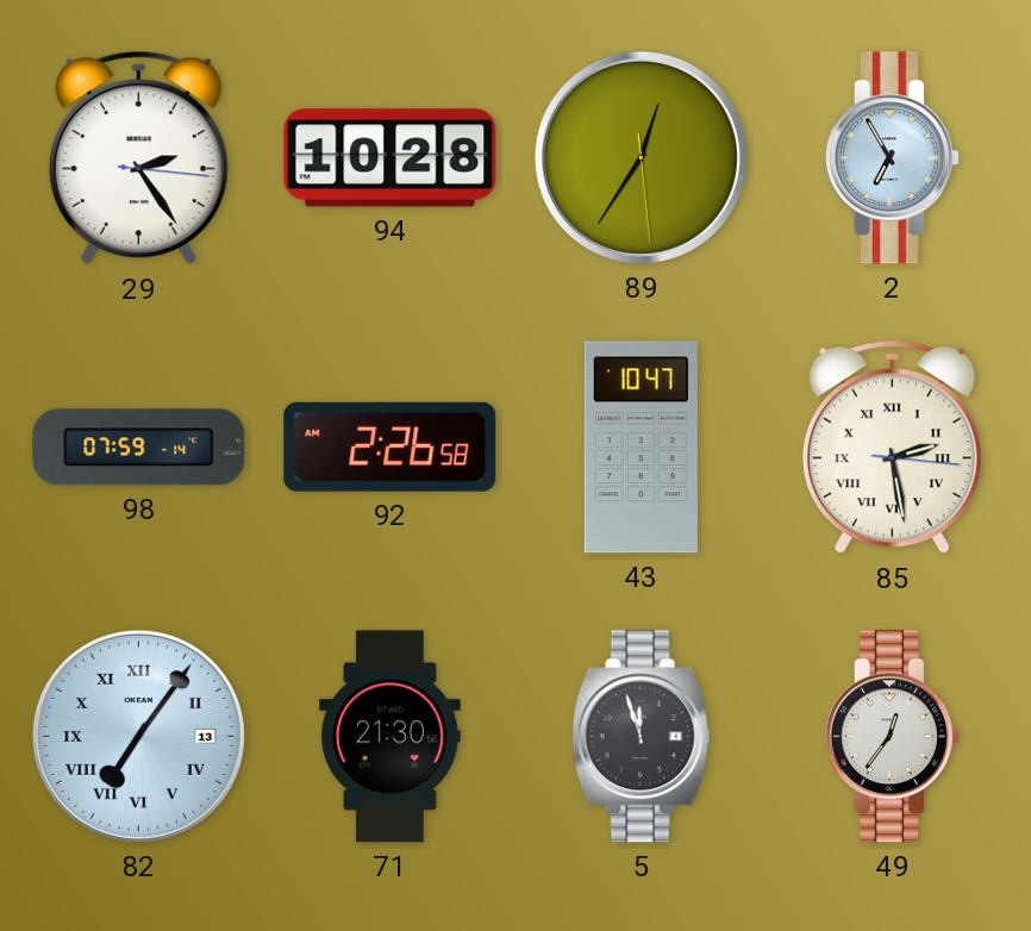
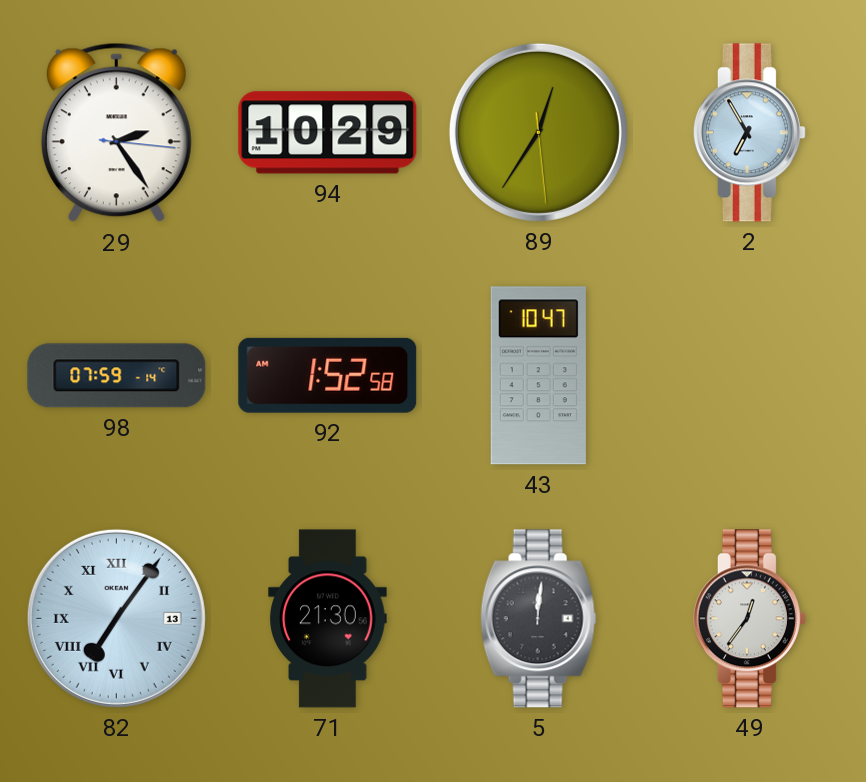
94: 10:28 -> 10:29
92: 2:26 -> 1:52
85: 2:28 -> none
5: 11:57 -> 12:01
